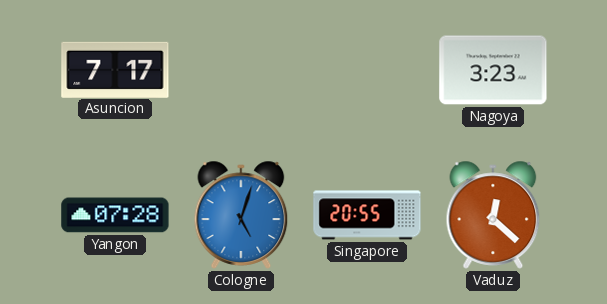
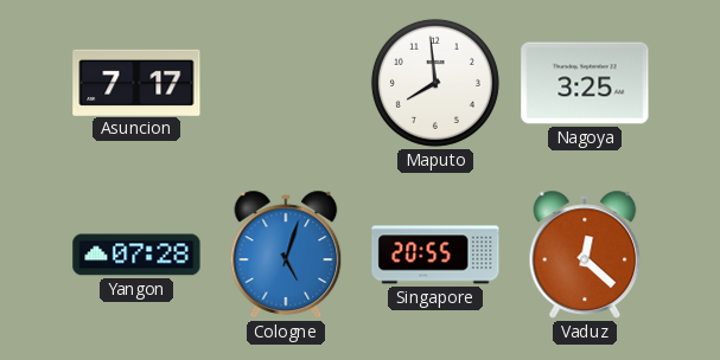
Maputo: none -> 7:59
Nagoya: 3:23 -> 3:25
